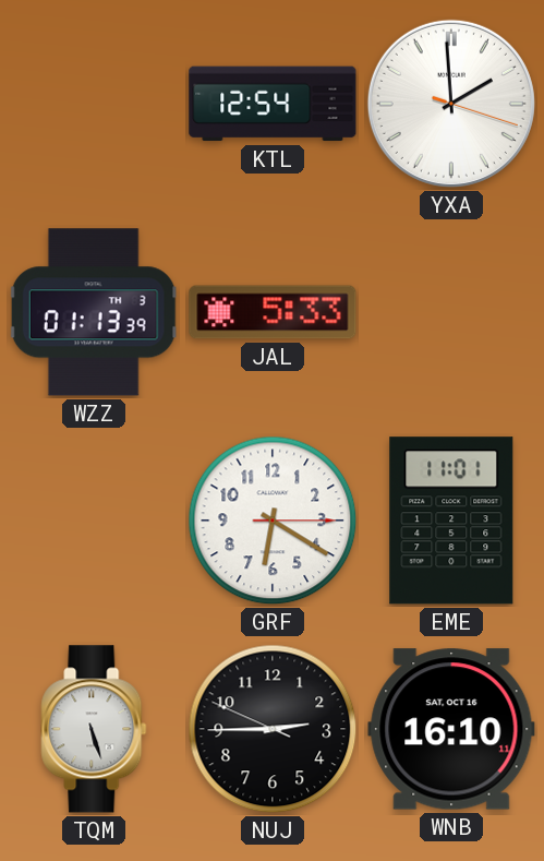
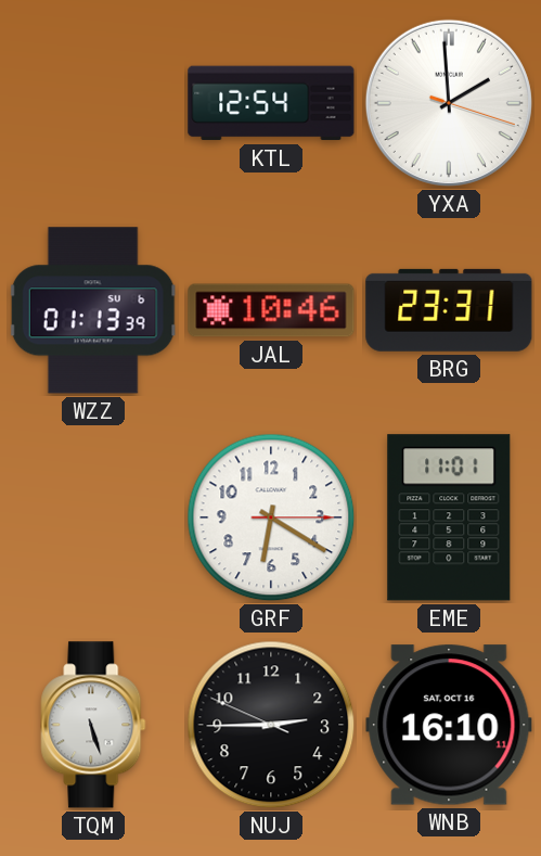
WZZ date: TH 3 -> SU 6
JAL: 5:33 -> 10:46
BRG: none -> 23:31
